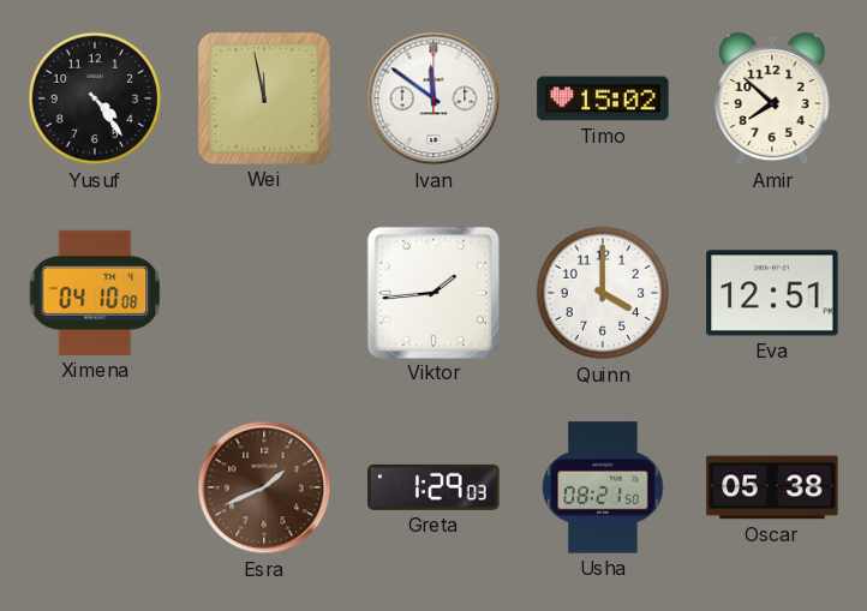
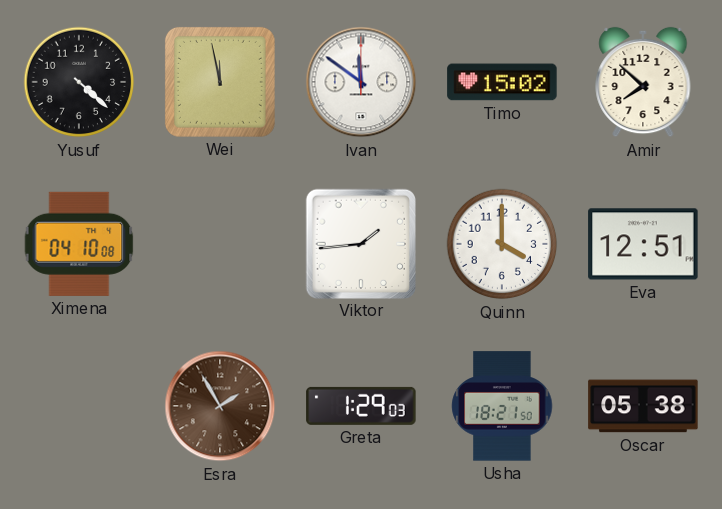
Yusuf: 4:24 -> 4:22
Esra: 1:41 -> 1:55
Usha: 08:21 -> 18:21
